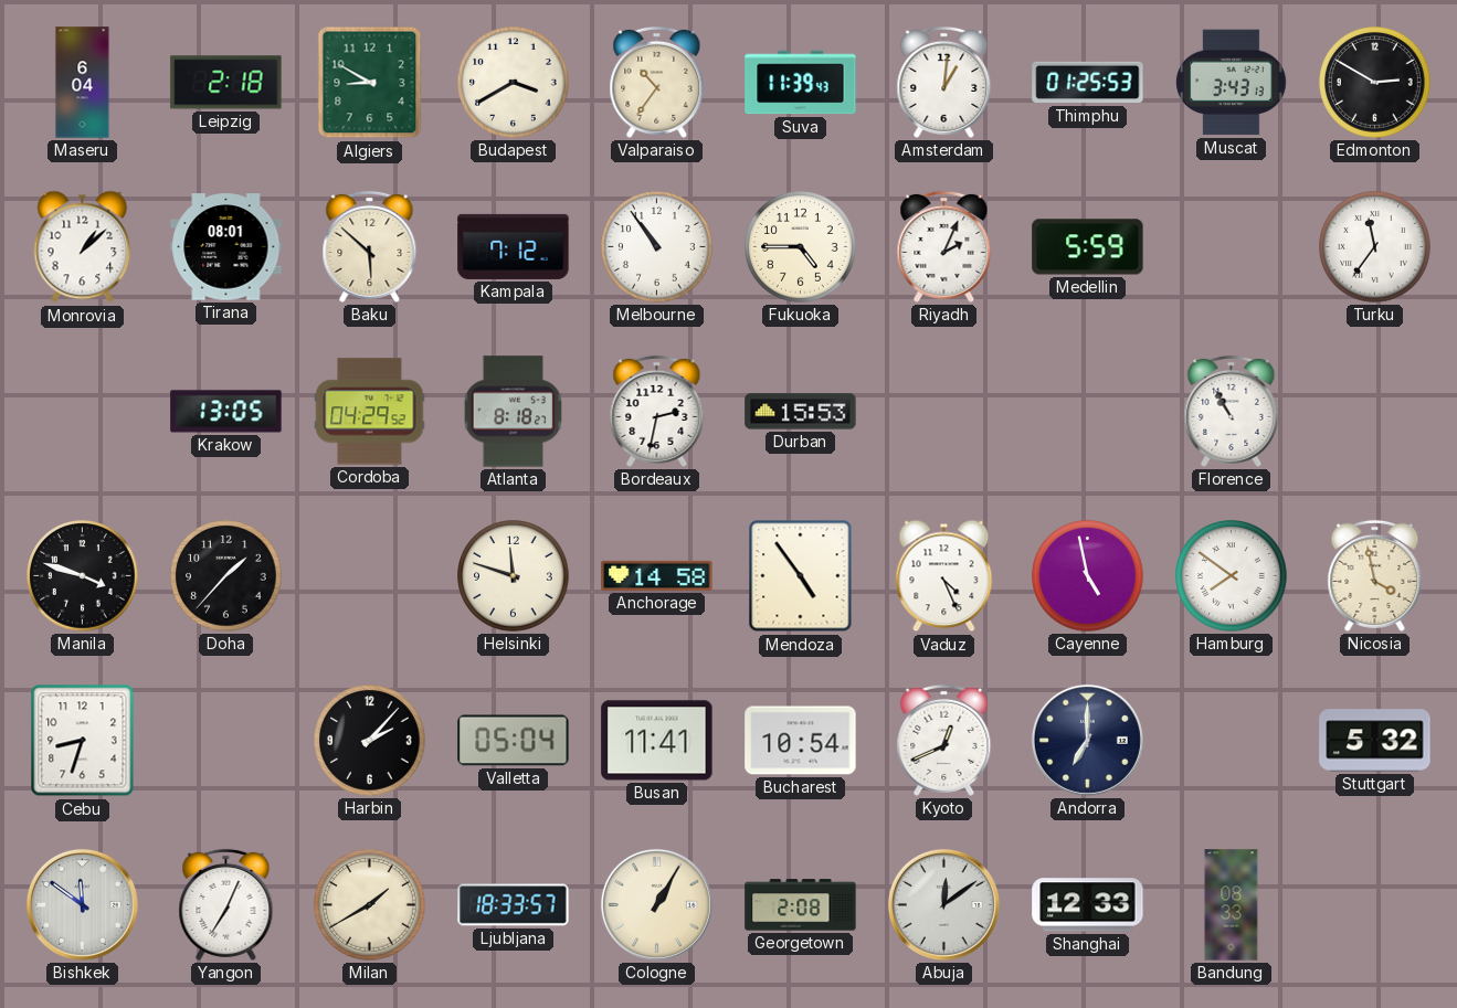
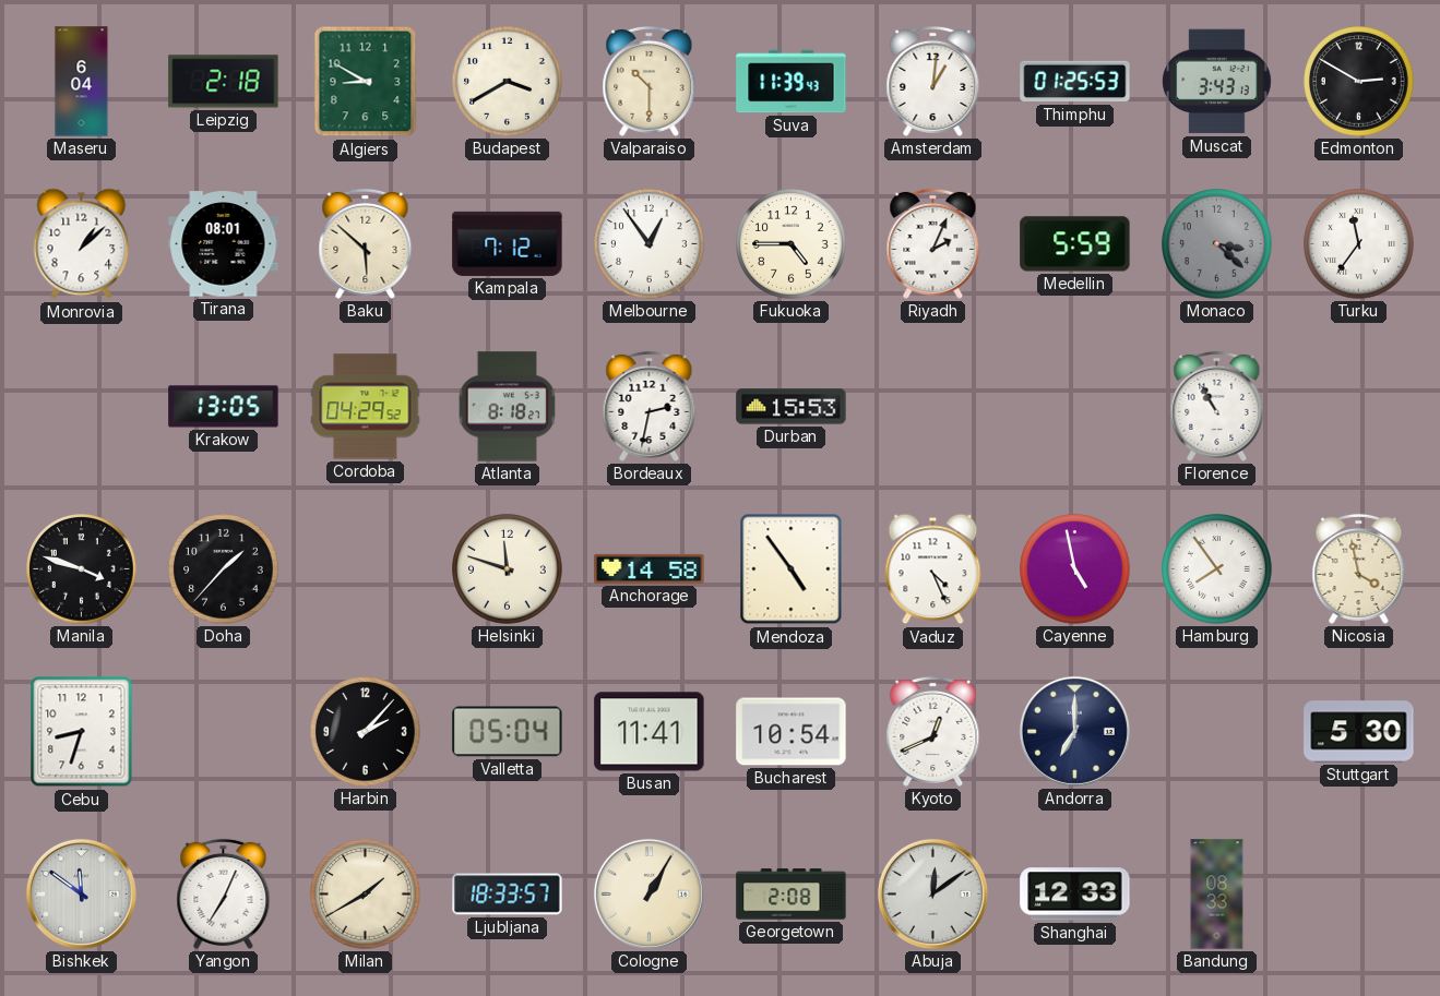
Valparaiso: 10:36 -> 10:30
Melbourne: 10:54 -> 12:54
Monaco: none -> 3:22
Hamburg: 7:51 -> 7:54
Stuttgart: 5:32 -> 5:30
